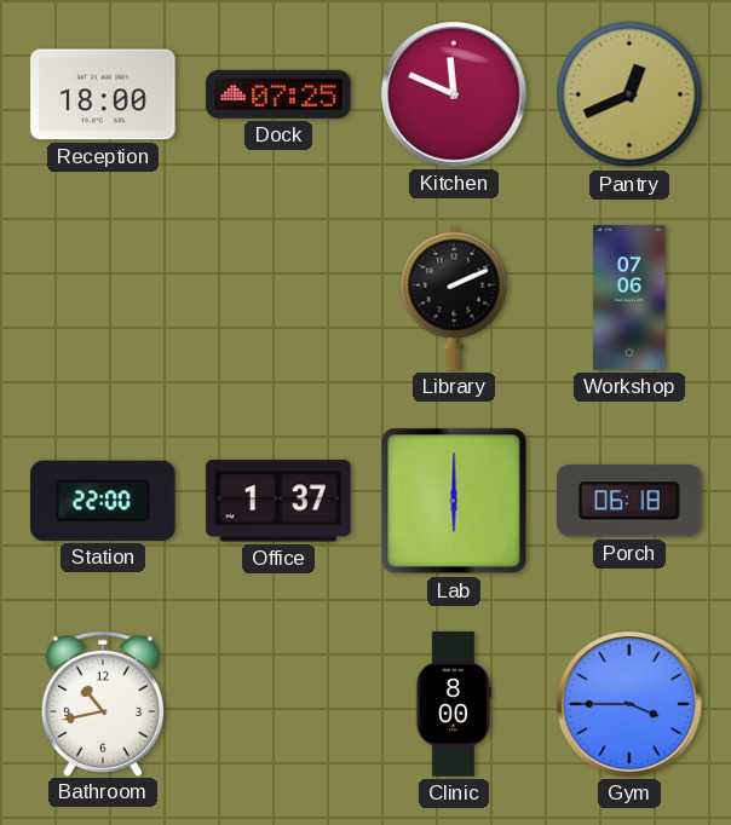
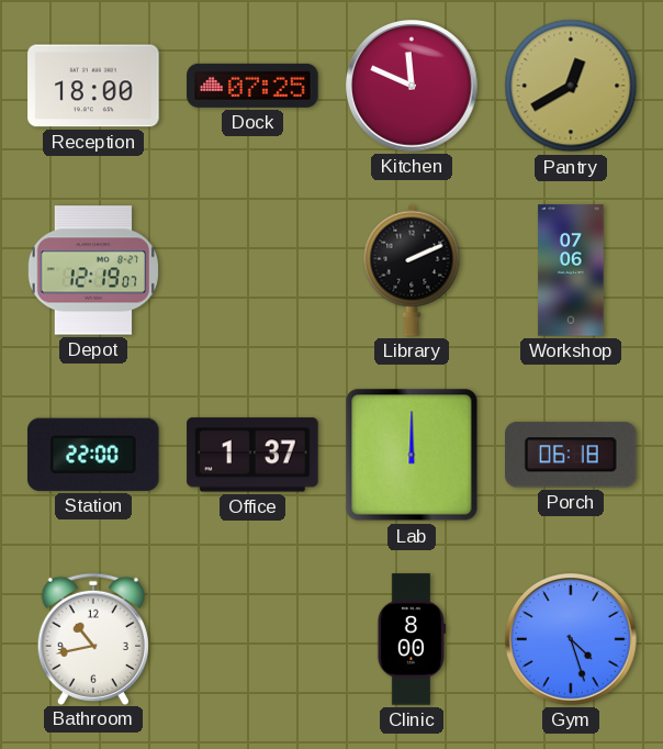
Pantry: 12:41 -> 12:40
Depot: none -> 12:19
Lab: 6:00 -> 12:00
Gym: 3:45 -> 4:27
